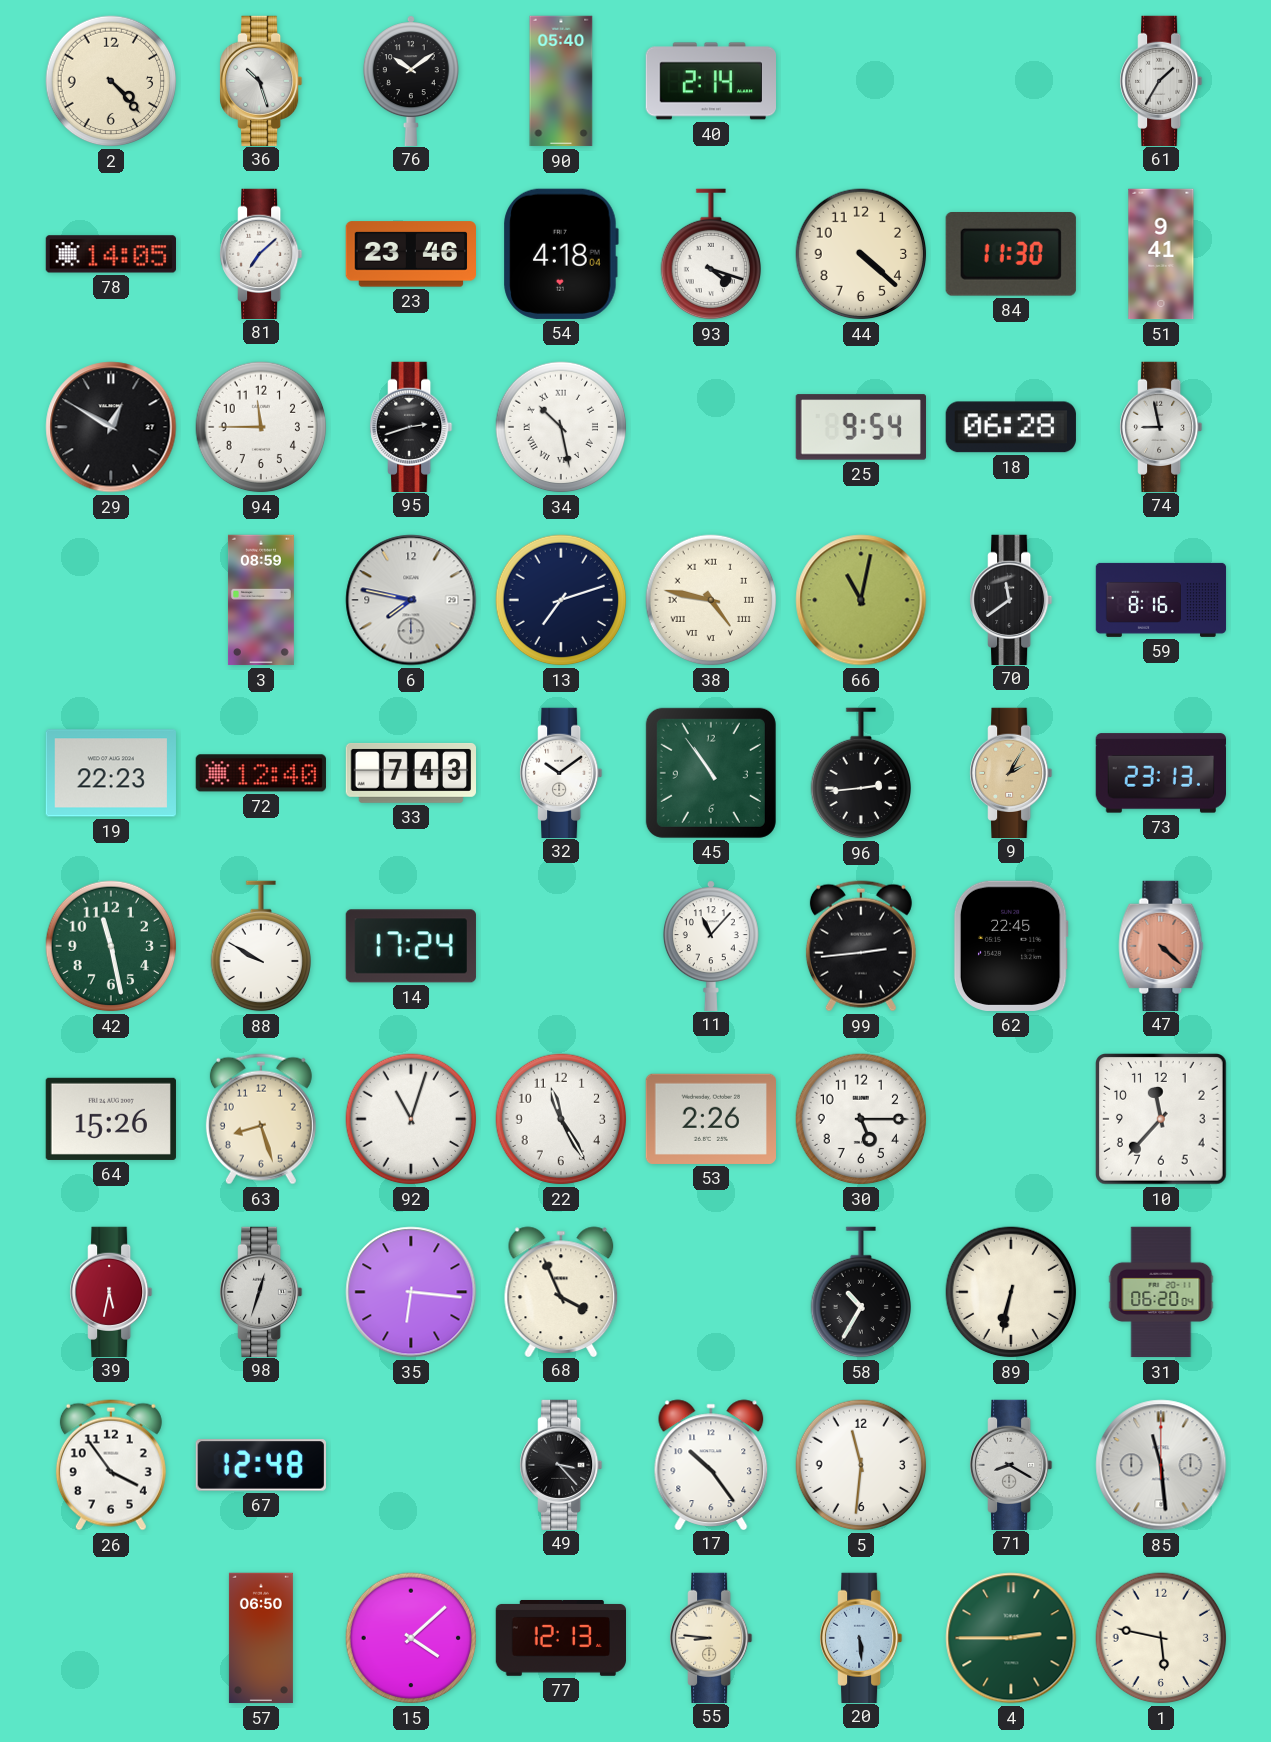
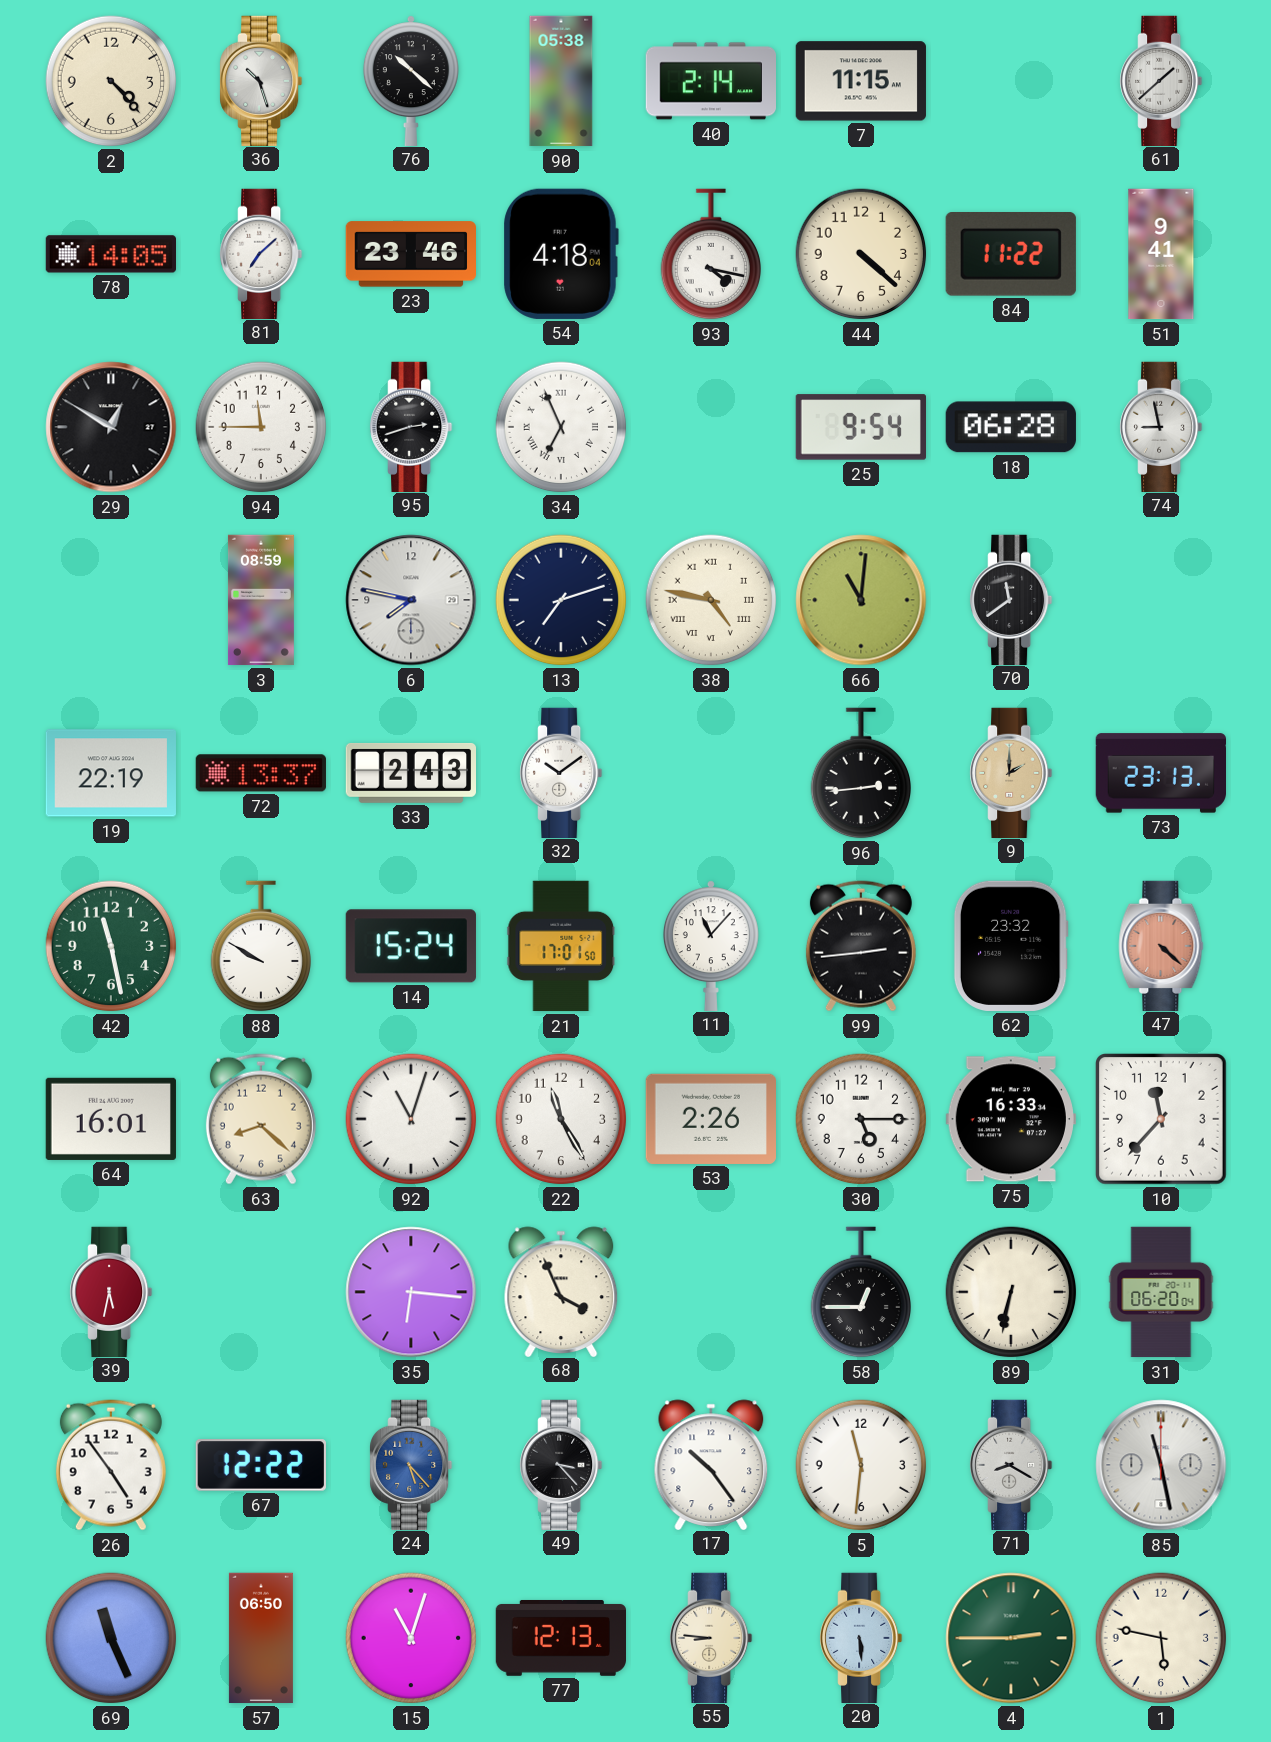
76: 10:09 -> 10:22
90: 05:40 -> 05:38
7: none -> 11:15
61: 1:35 -> 1:38
93: 4:18 -> 4:17
84: 11:30 -> 11:22
34: 10:28 -> 6:56
66: 11:02 -> 11:01
59: 8:16 -> none
19: 22:23 -> 22:19
72: 12:40 -> 13:37
33: 7:43 -> 2:43
45: 10:54 -> none
9: 2:05 -> 2:00
14: 17:24 -> 15:24
21: none -> 17:01
62: 22:45 -> 23:32
64: 15:26 -> 16:01
63: 8:27 -> 8:22
75: none -> 16:33
98: 12:33 -> none
58: 10:35 -> 12:45
26: 3:54 -> 4:54
67: 12:48 -> 12:22
24: none -> 5:23
85: 11:29 -> 11:28
69: none -> 11:26
15: 4:08 -> 11:03
